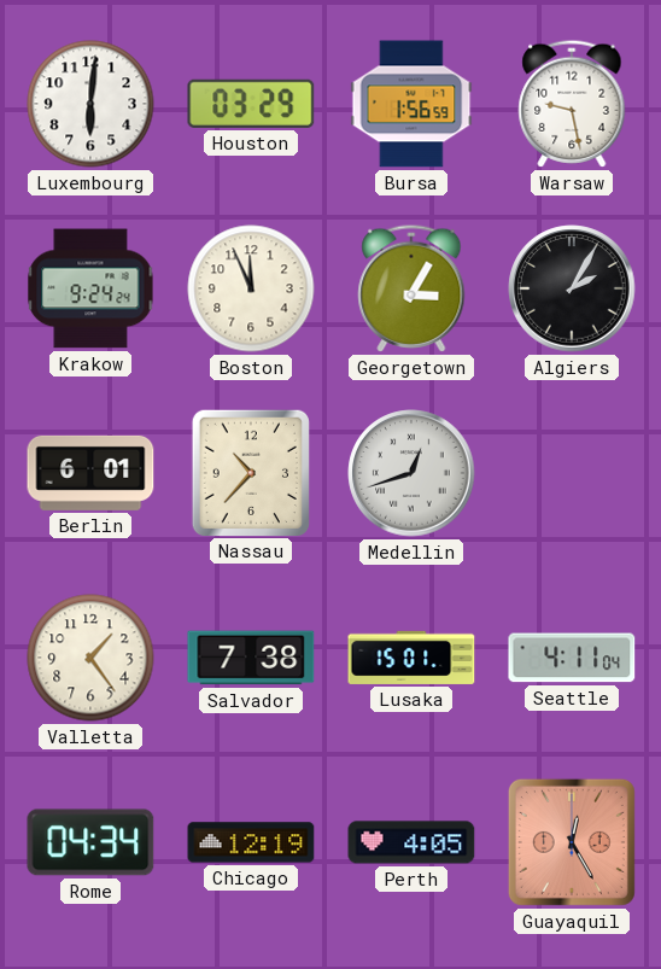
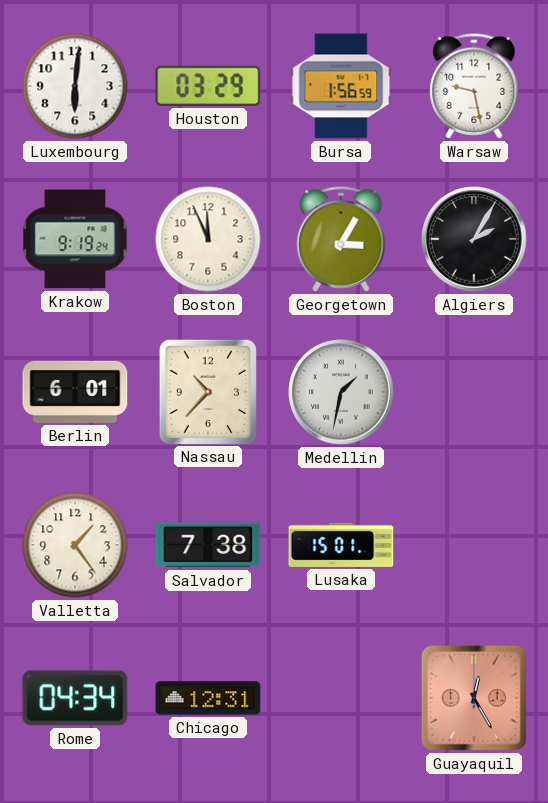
Krakow: 9:24 -> 9:19
Medellin: 12:42 -> 1:32
Seattle: 4:11 -> none
Chicago: 12:19 -> 12:31
Perth: 4:05 -> none
